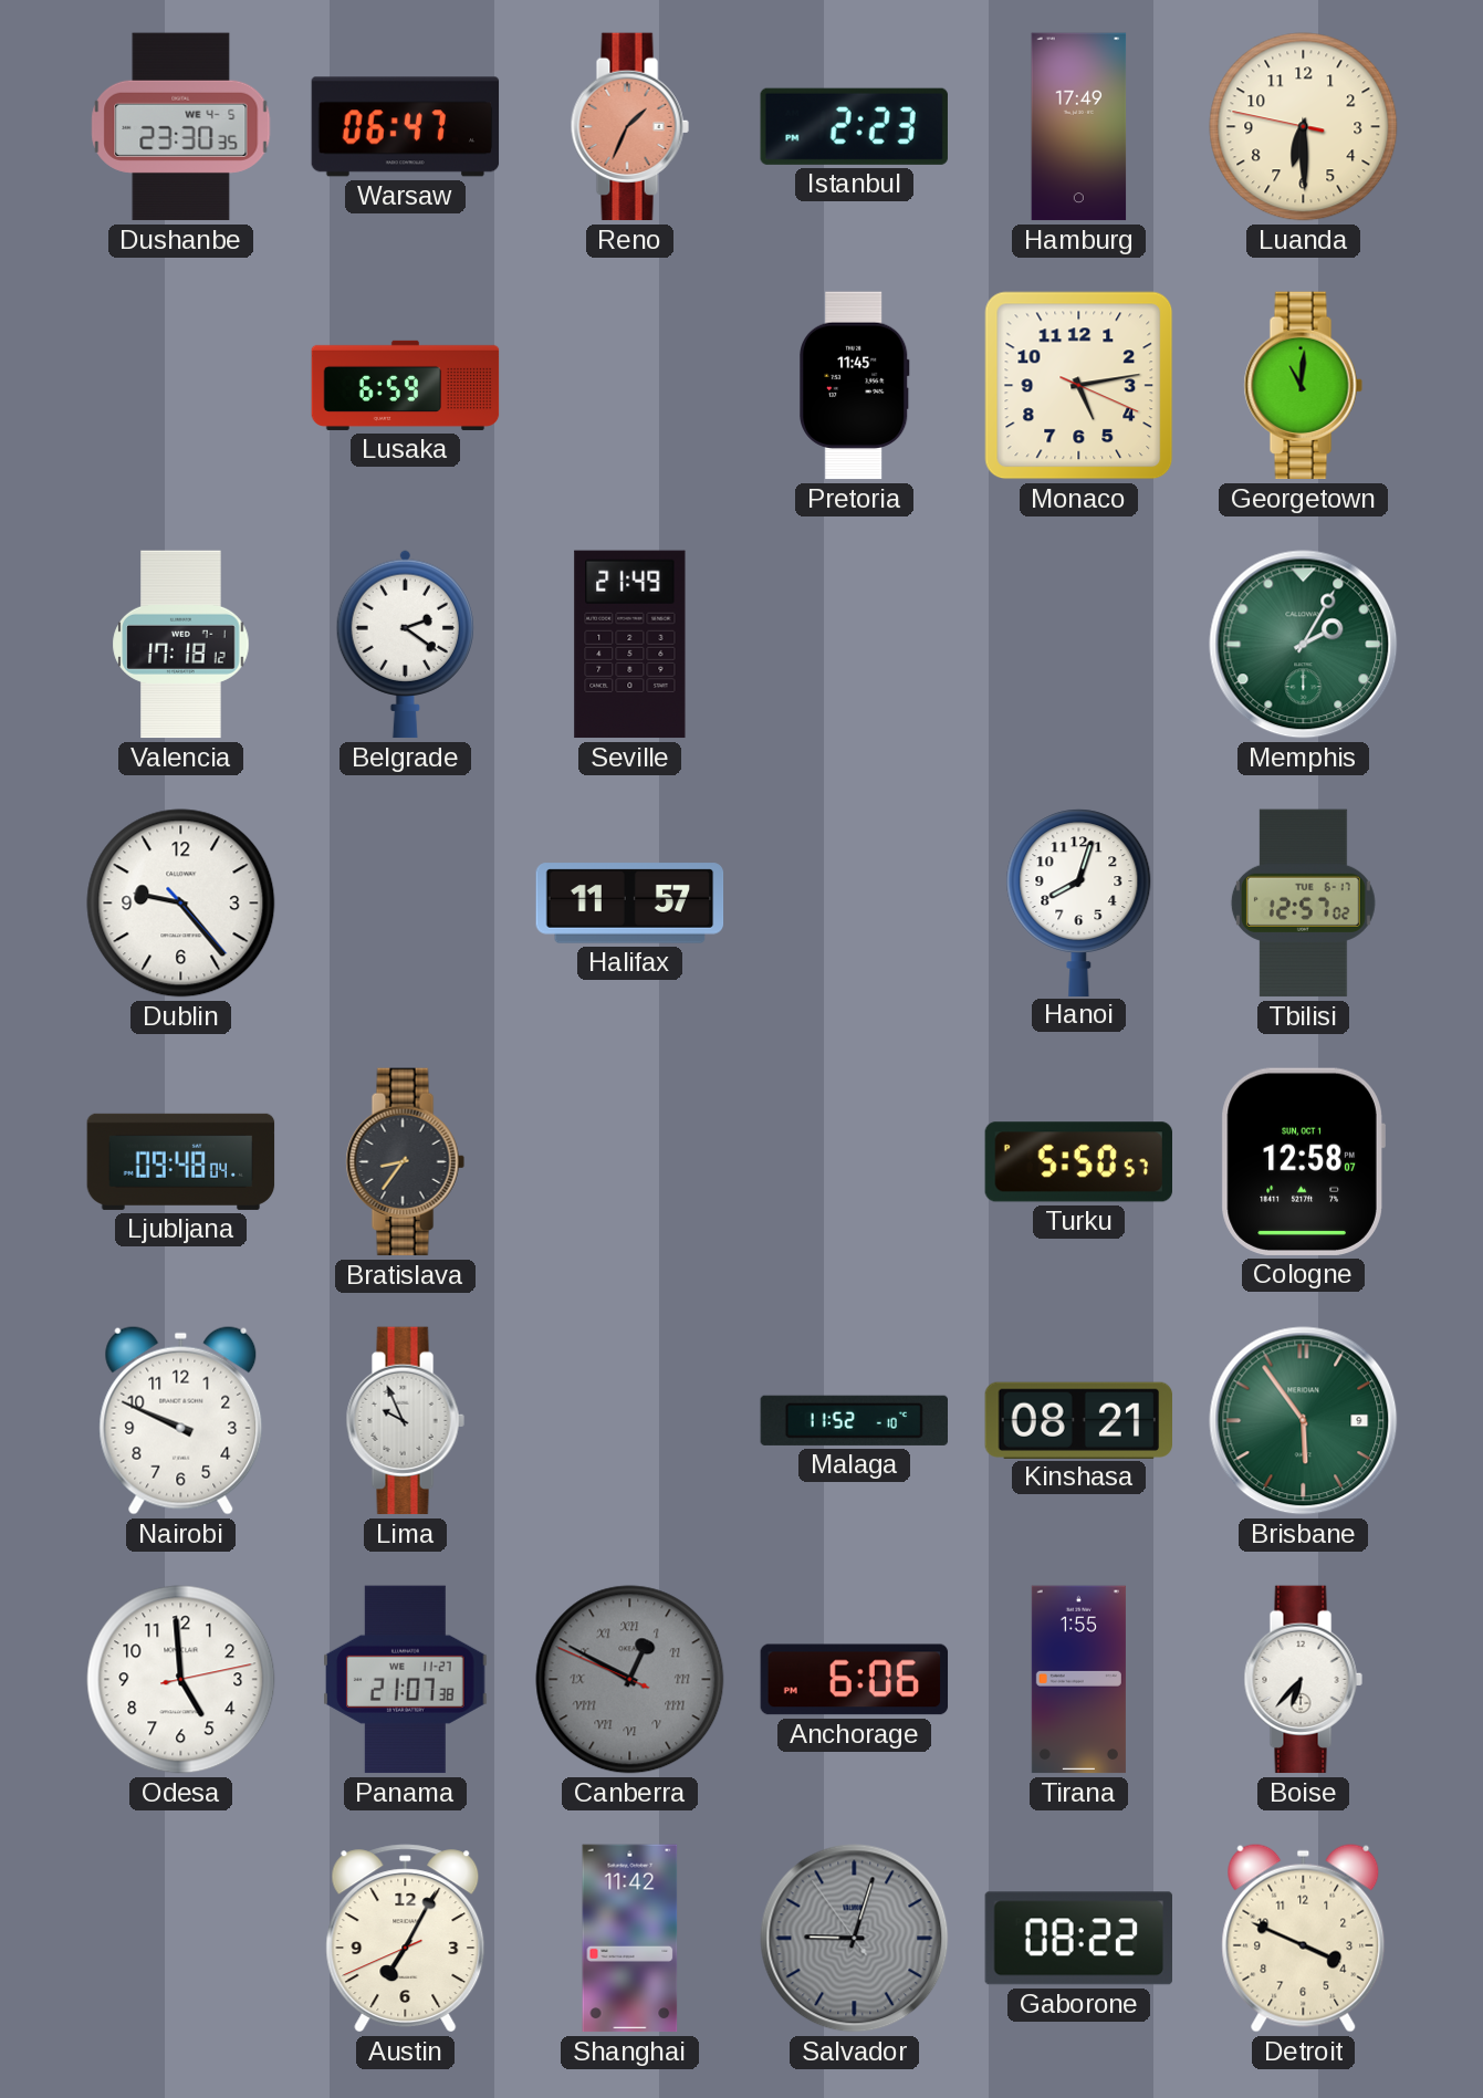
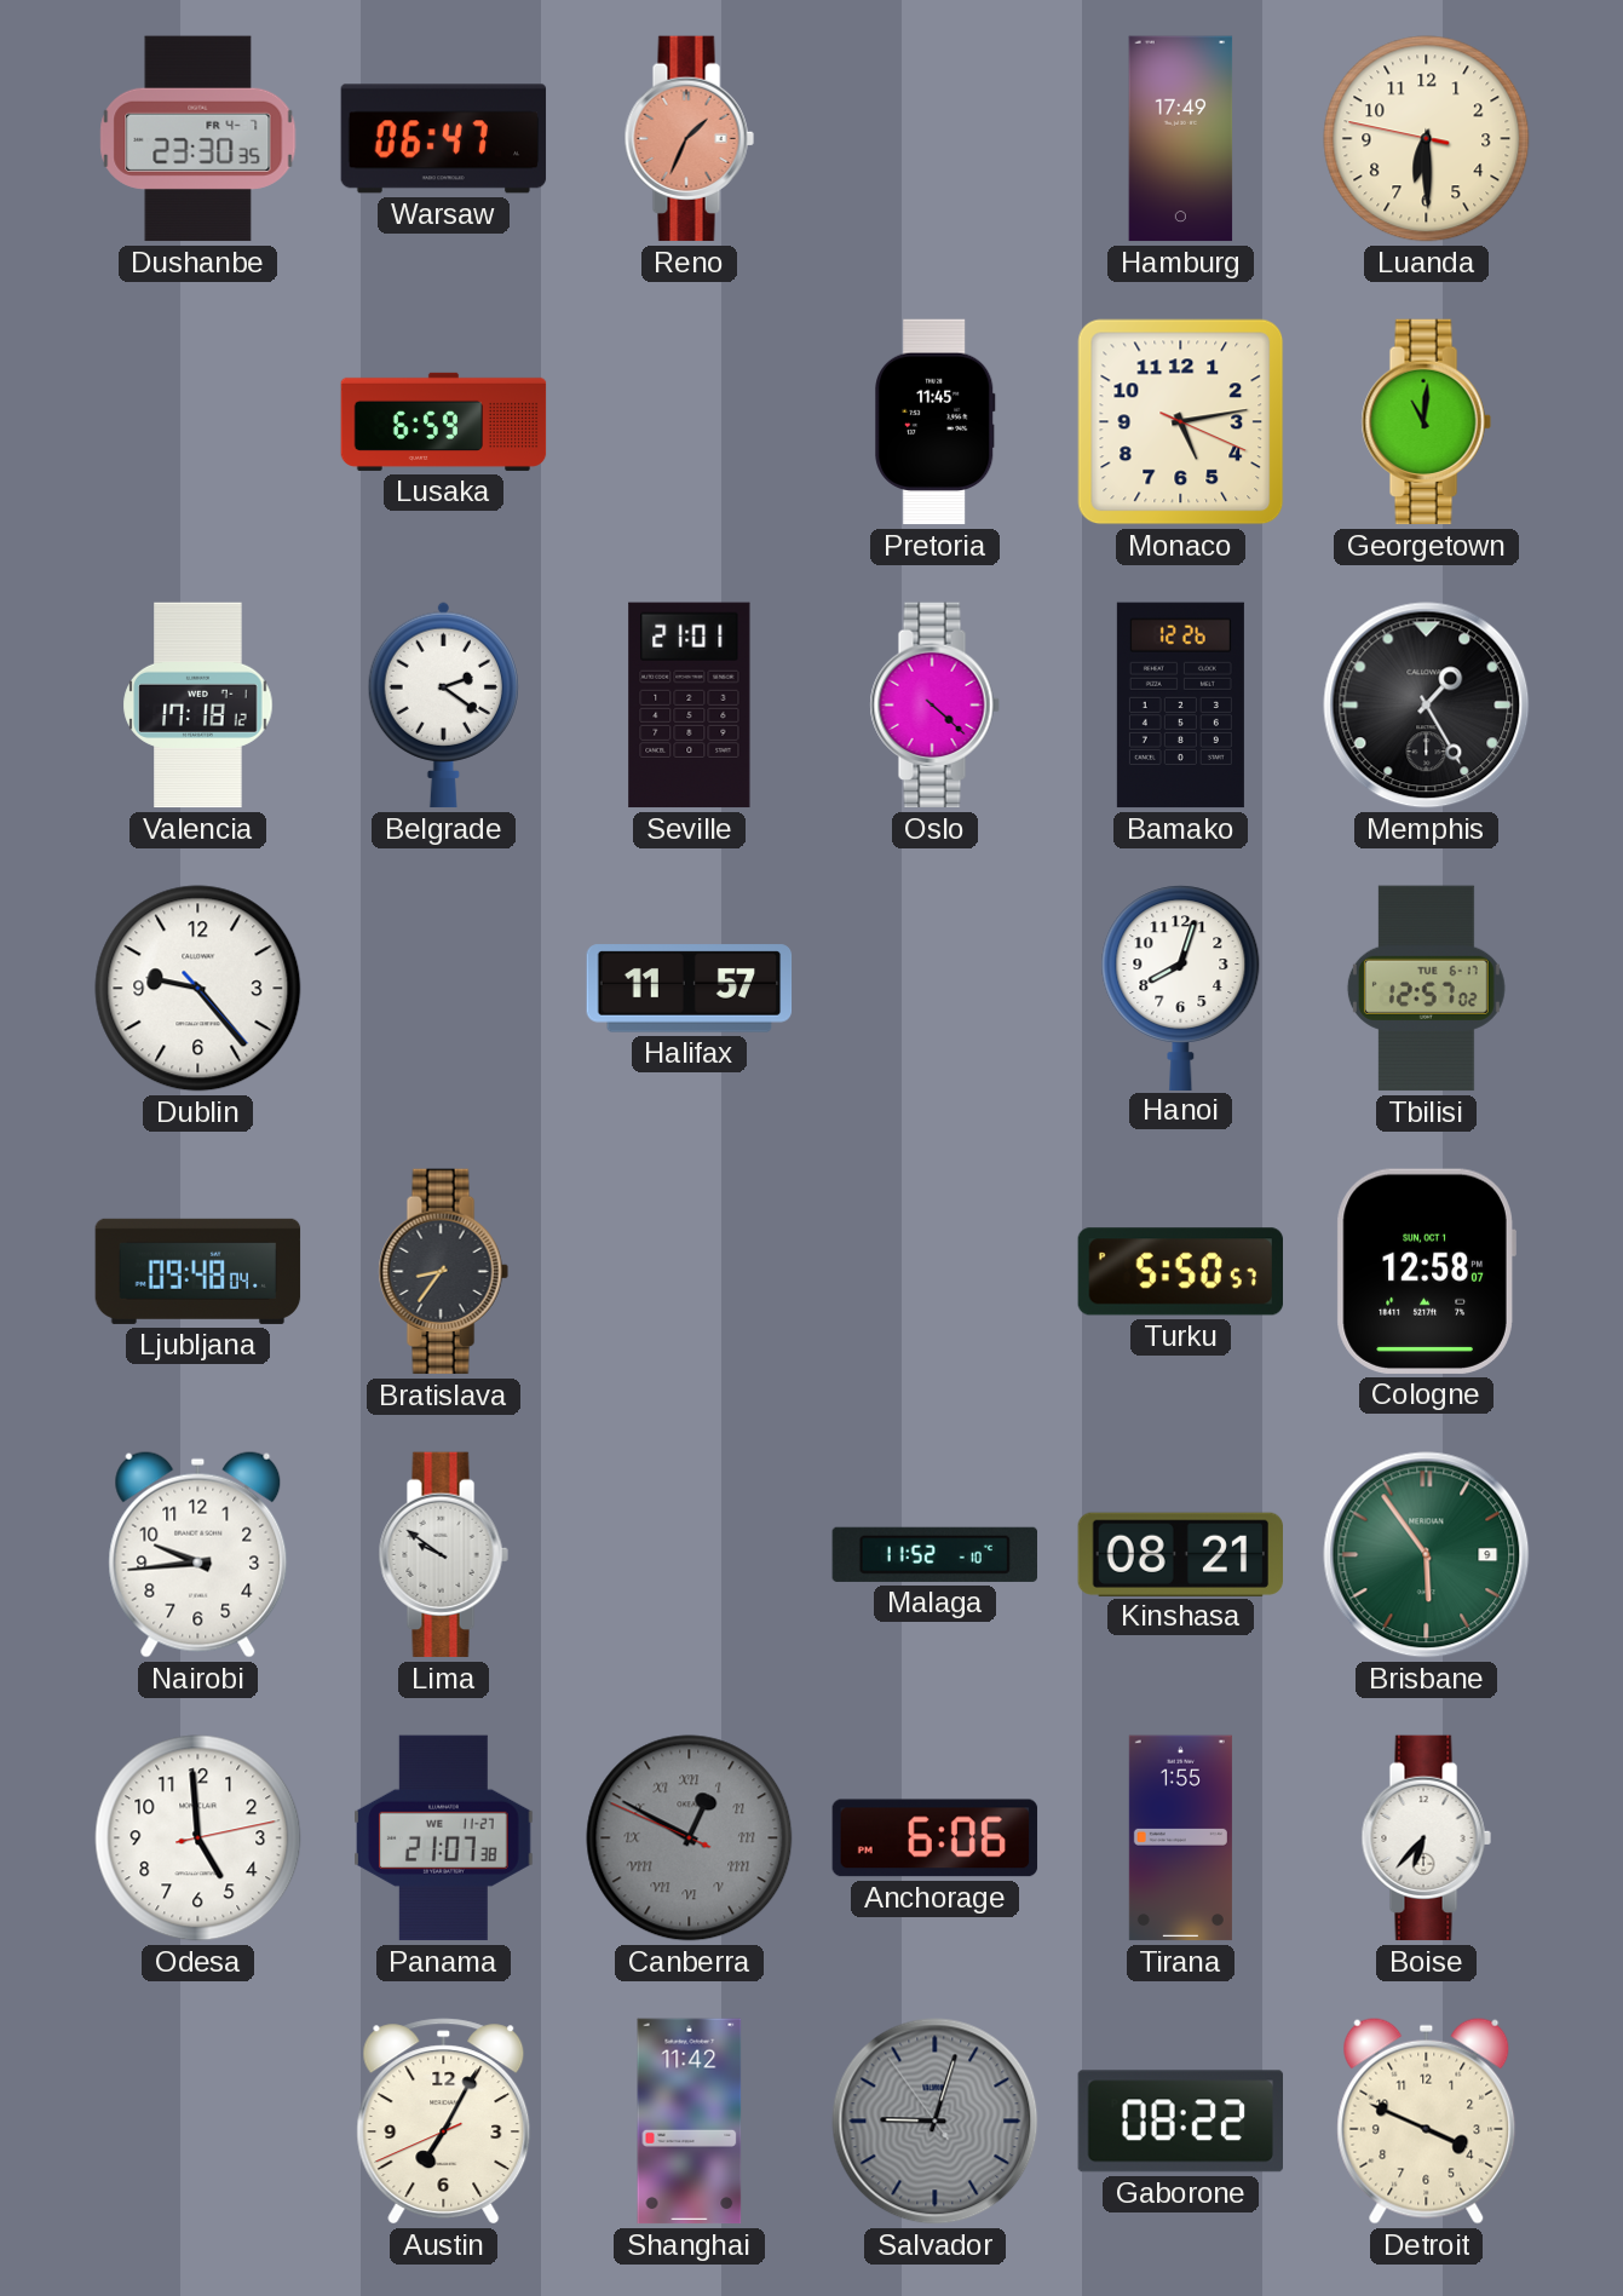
Dushanbe date: WE 4-5 -> FR 4-7
Istanbul: 2:23 -> none
Seville: 21:49 -> 21:01
Oslo: none -> 4:22
Bamako: none -> 12:26
Memphis: 2:05 -> 1:25
Memphis dial: green -> black
Nairobi: 9:49 -> 9:44
Lima: 9:56 -> 9:51
